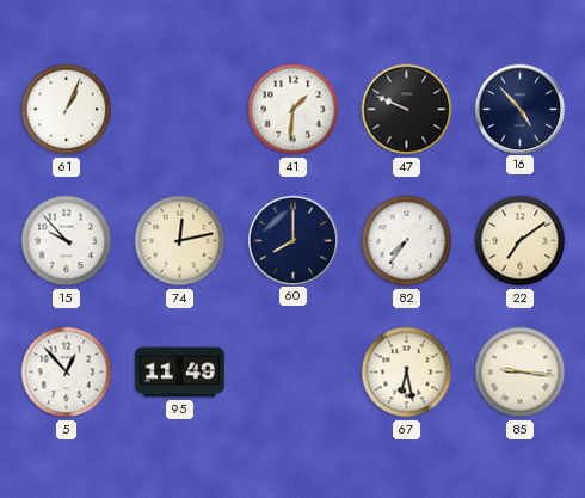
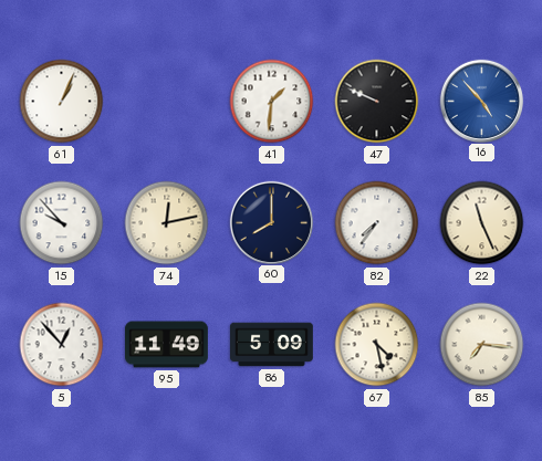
16 dial: navy -> blue
22: 7:09 -> 11:26
86: none -> 5:09
67: 6:28 -> 4:28
85: 9:16 -> 7:16
